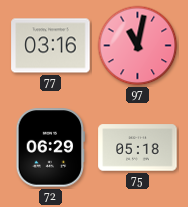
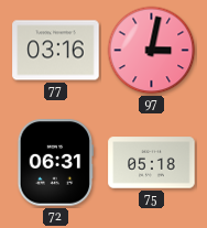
97: 11:02 -> 3:02
72: 06:29 -> 06:31
